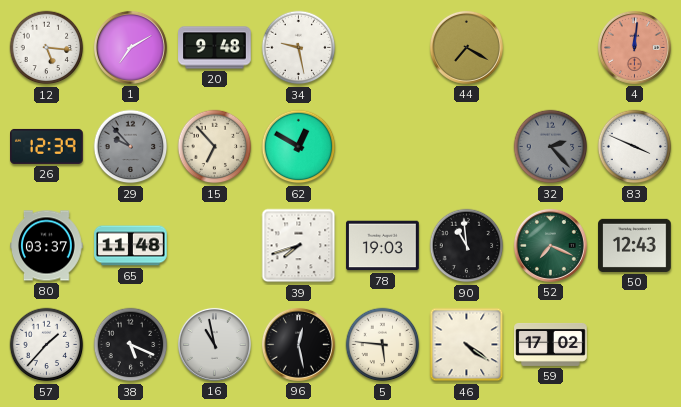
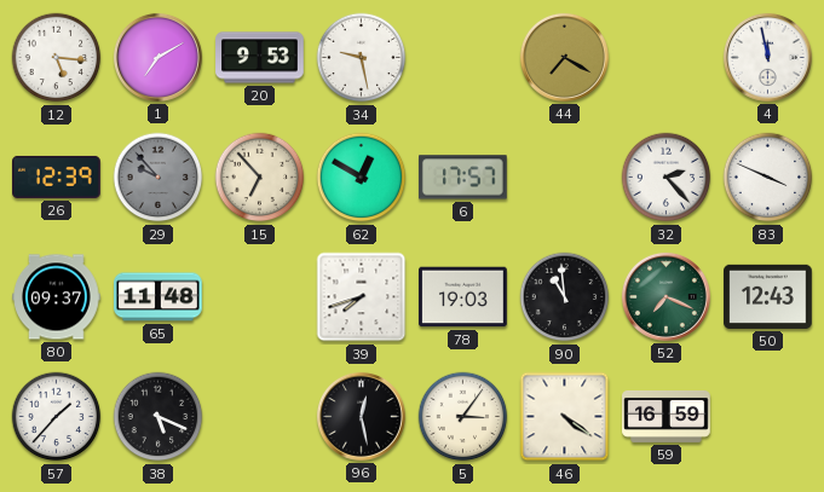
20: 9:48 -> 9:53
4: 12:01 -> 11:58
4 dial: salmon -> white
6: none -> 17:57
32 dial: grey -> white
80: 03:37 -> 09:37
16: 10:58 -> none
5: 5:46 -> 3:06
59: 17:02 -> 16:59
